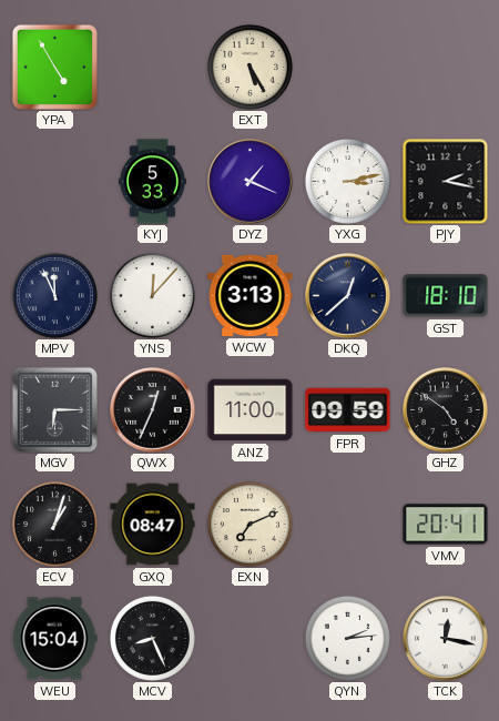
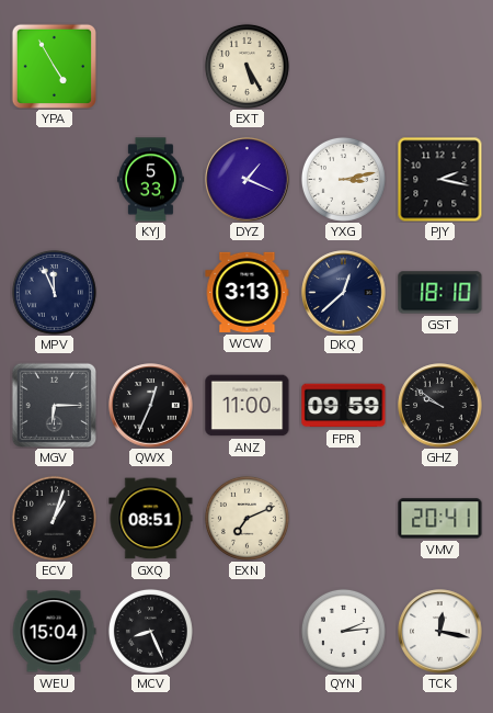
YNS: 12:07 -> none
GHZ: 4:51 -> 9:51
GXQ: 08:47 -> 08:51
